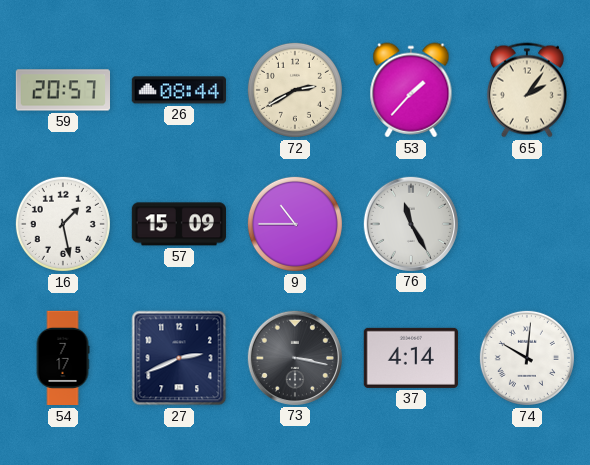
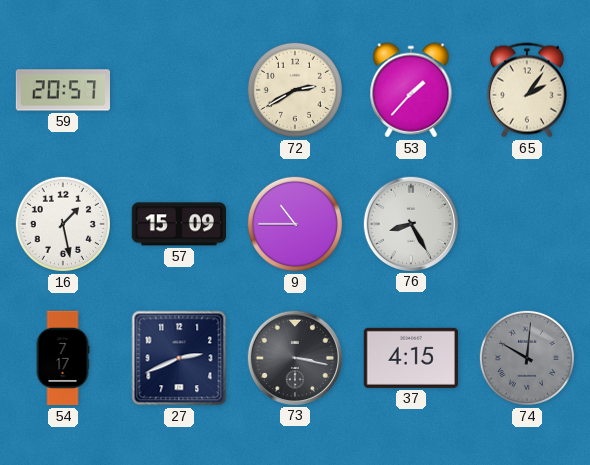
26: 08:44 -> none
76: 11:25 -> 8:25
37: 4:14 -> 4:15
74 dial: white -> grey
